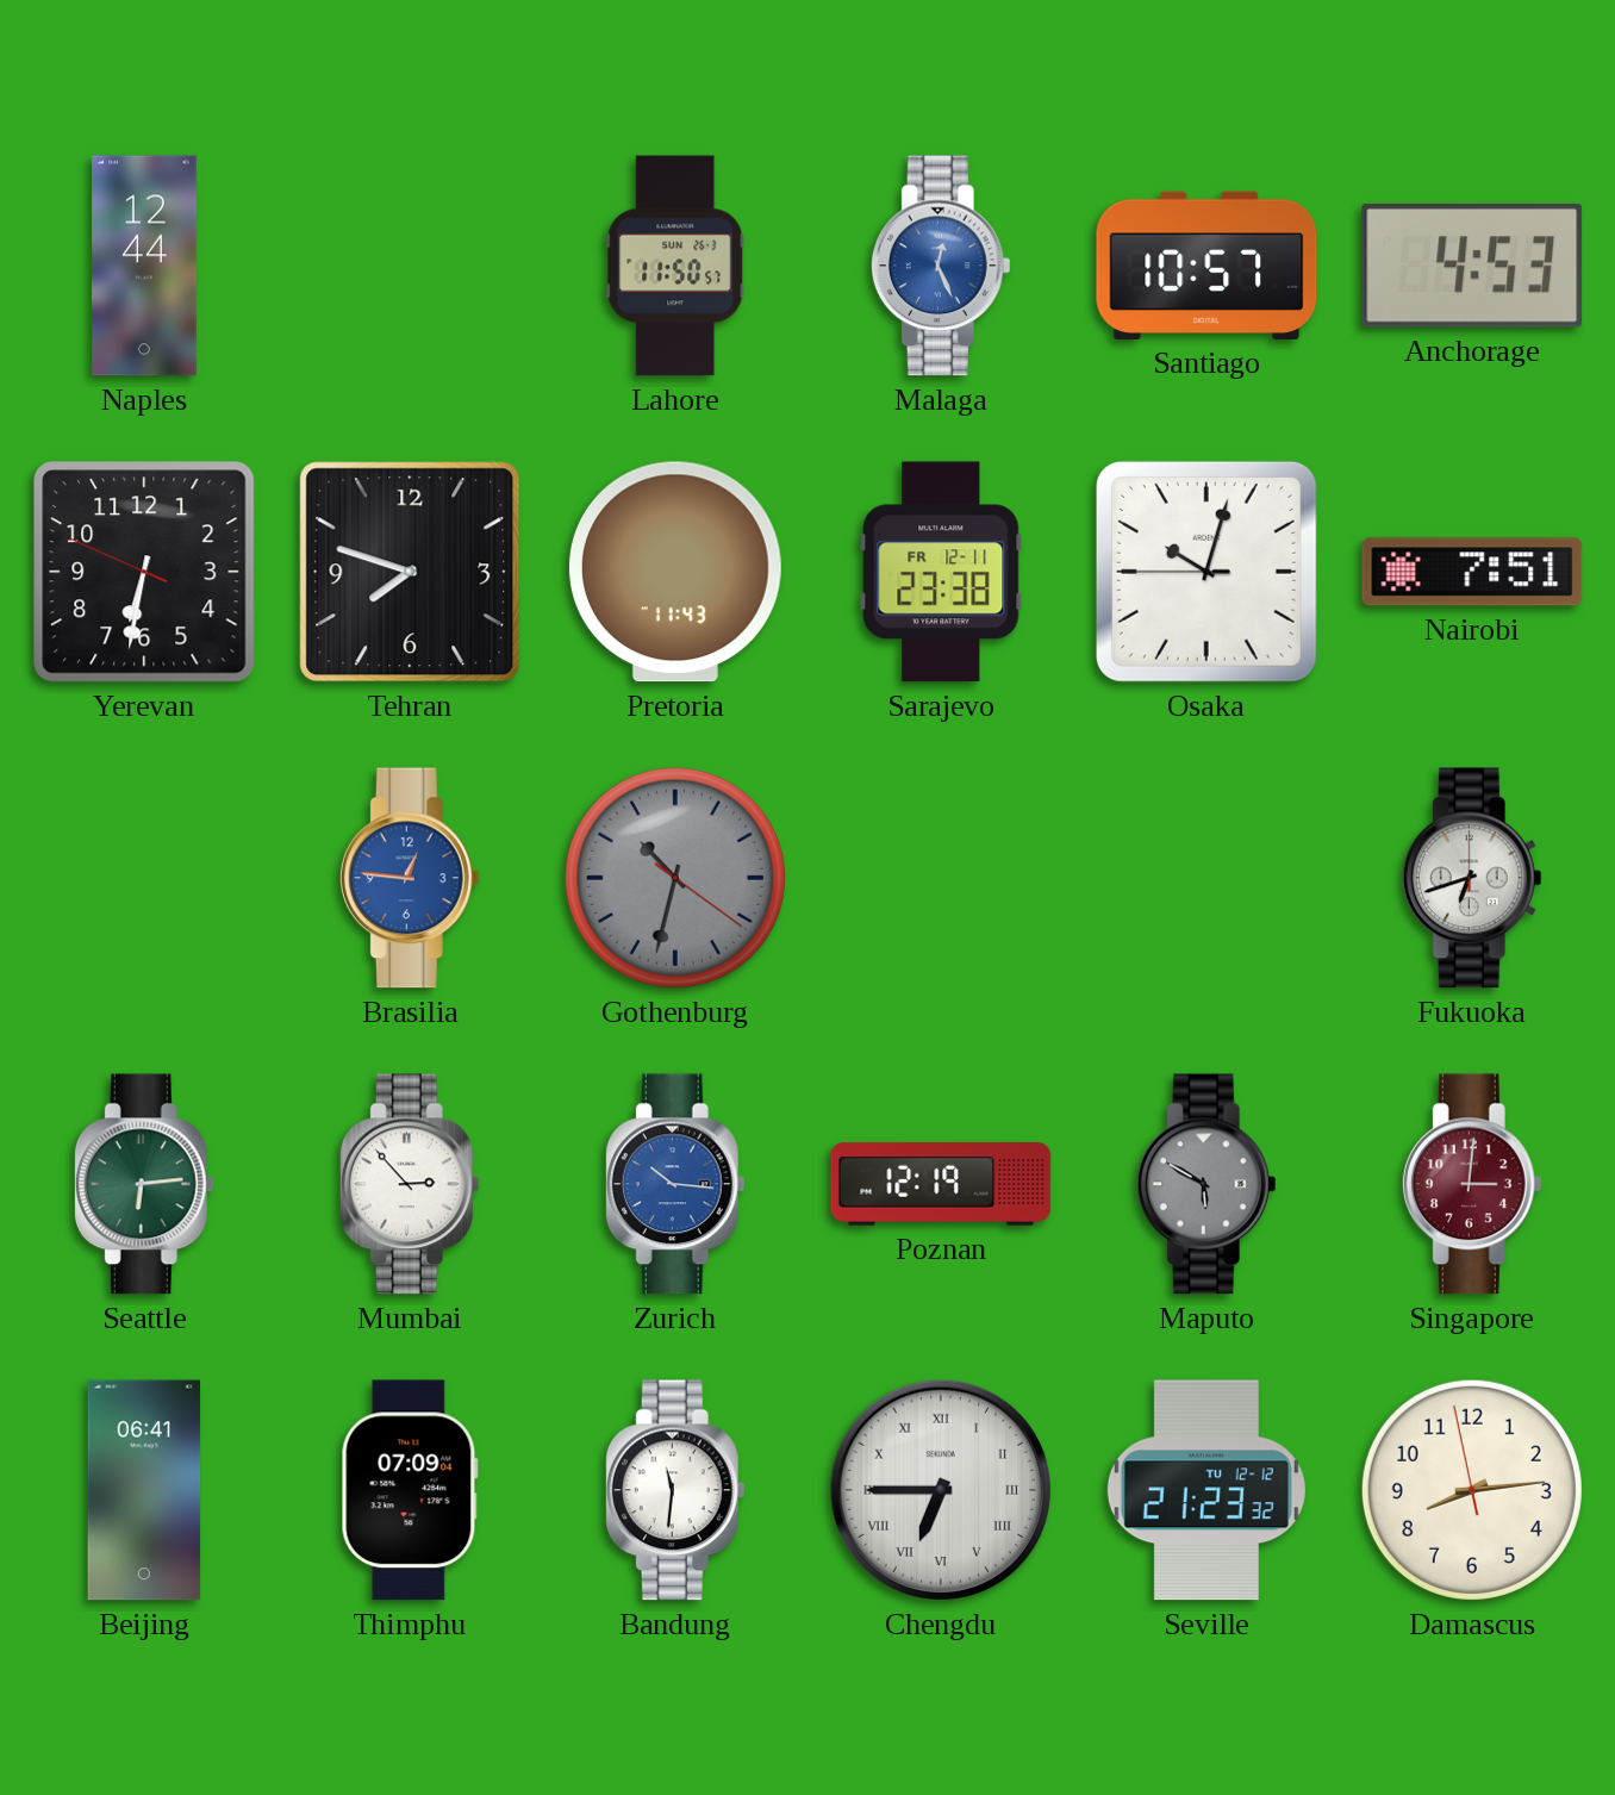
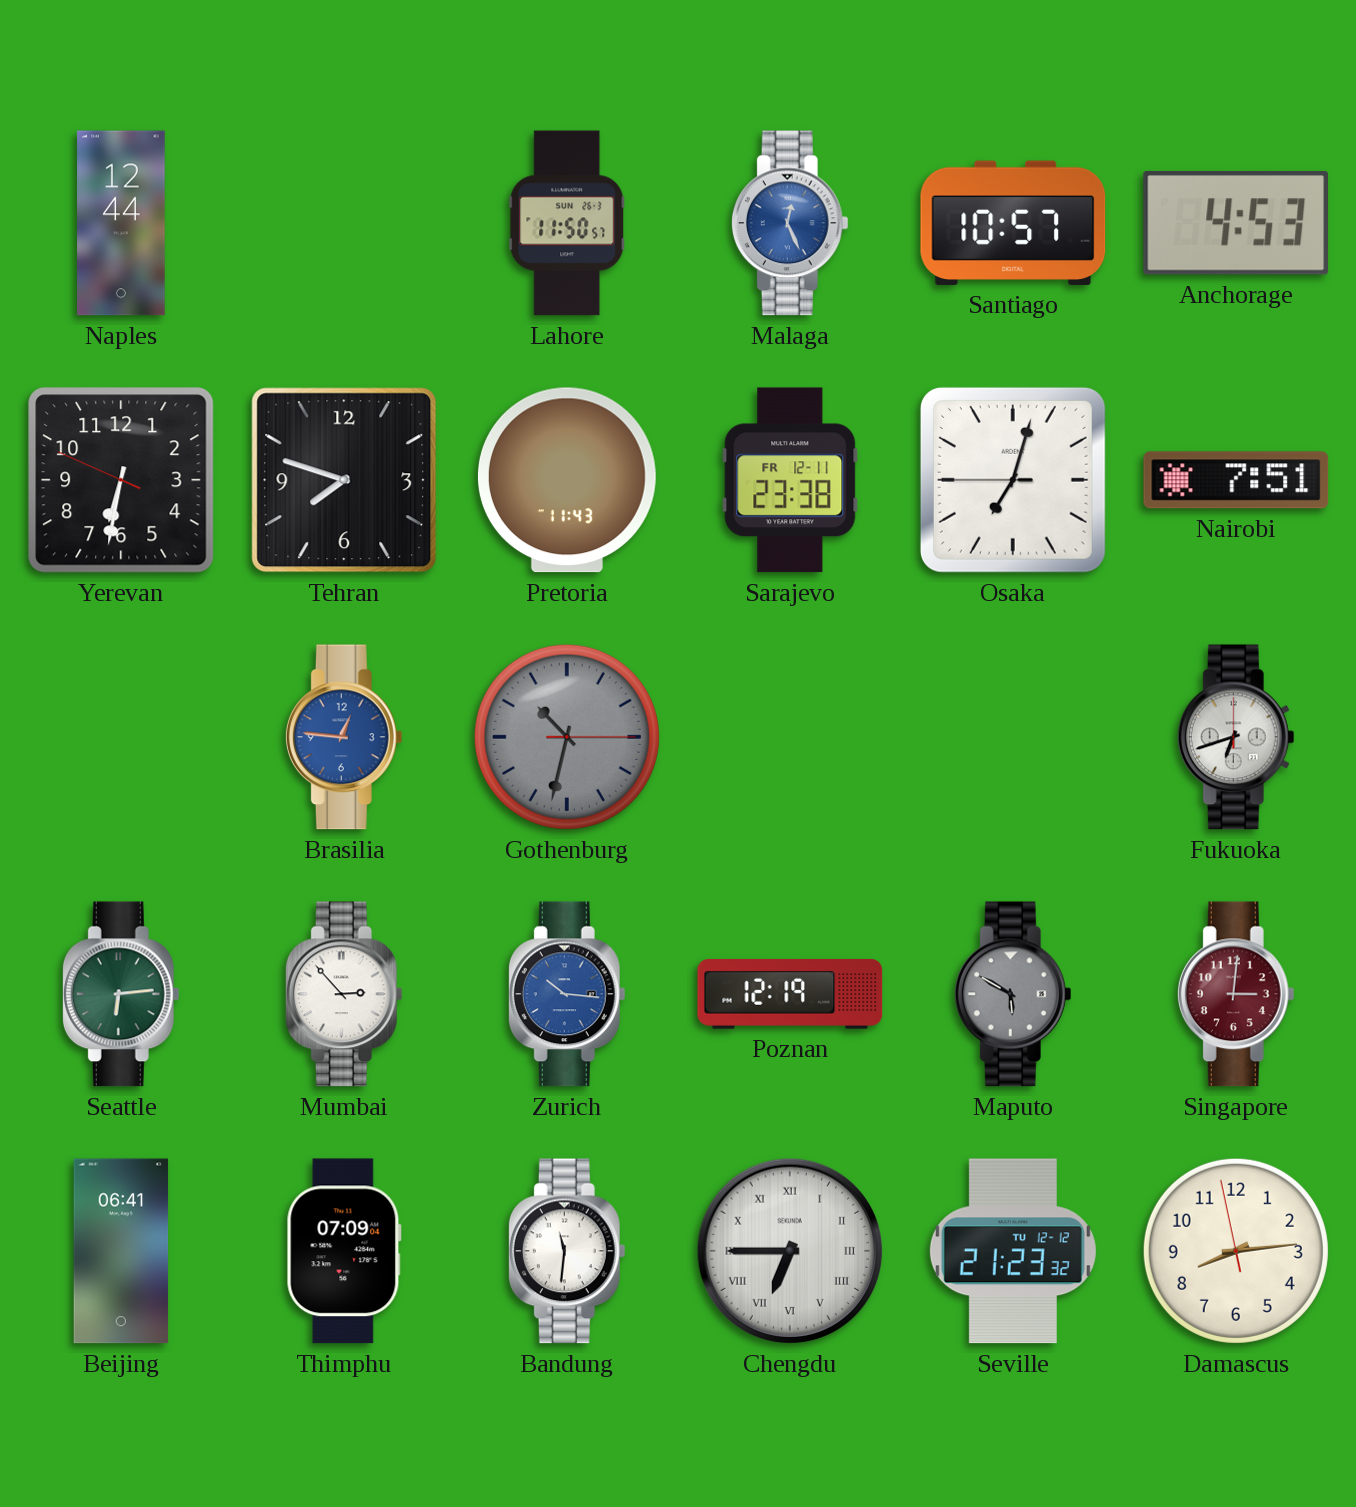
Osaka: 10:02 -> 7:02
Gothenburg: 10:32:21 -> 10:32:15
